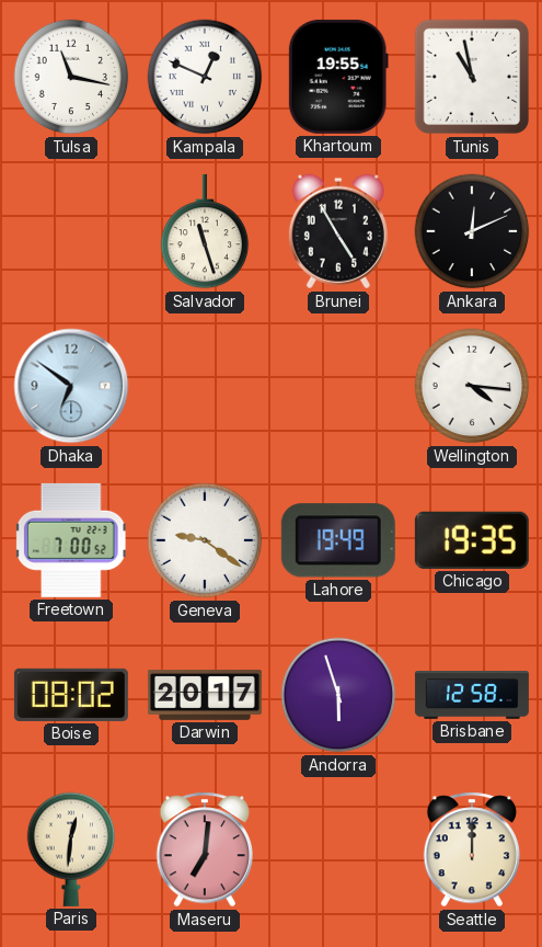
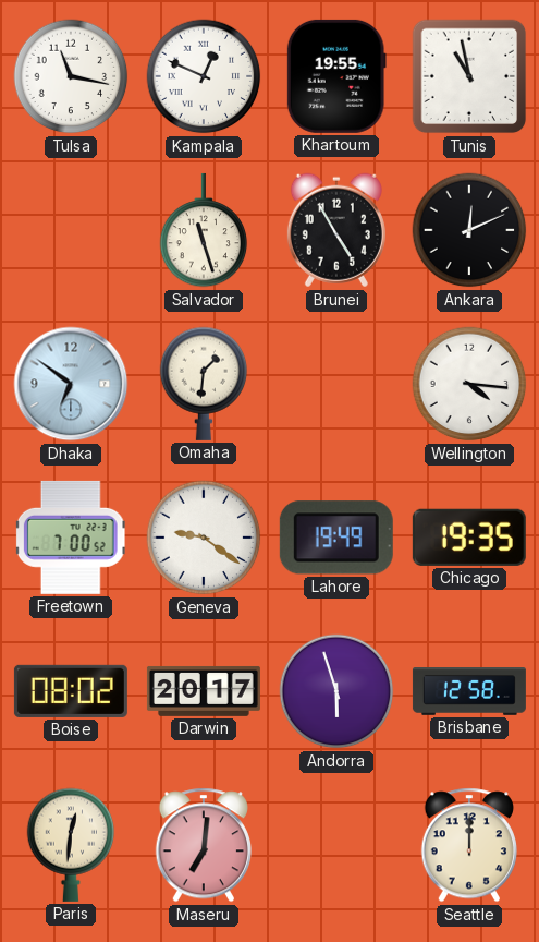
Omaha: none -> 1:31
